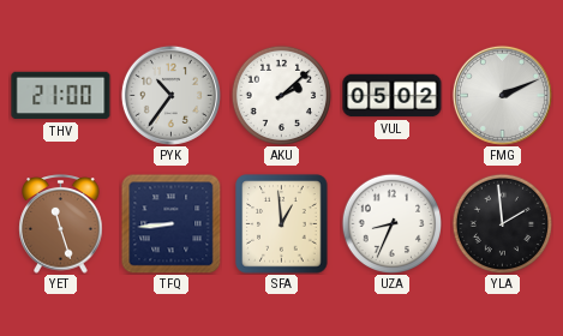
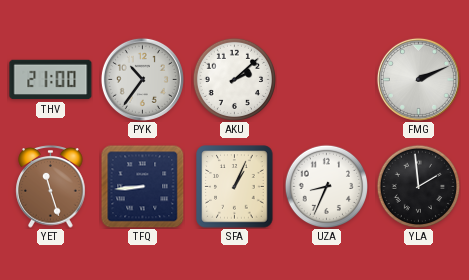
VUL: 05:02 -> none
SFA: 12:59 -> 1:04
